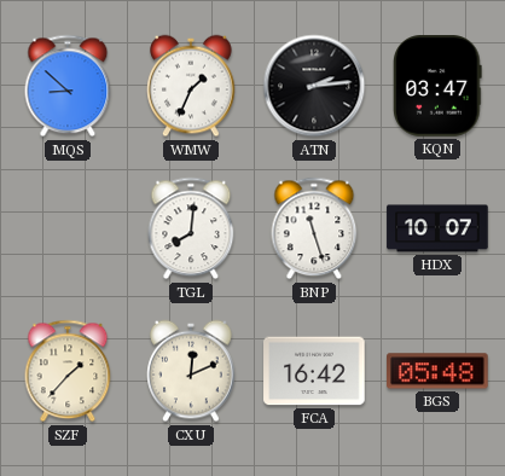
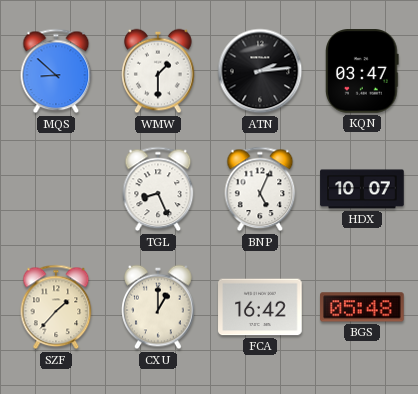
WMW: 1:34 -> 1:30
TGL: 8:01 -> 8:26
BNP: 11:27 -> 5:04
CXU: 12:11 -> 1:00
